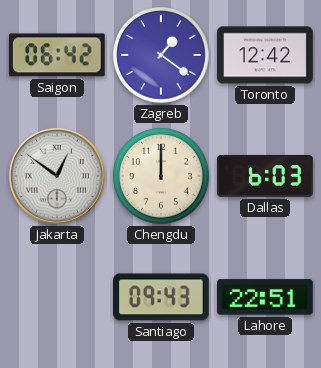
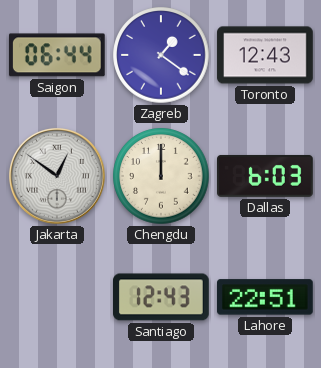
Saigon: 06:42 -> 06:44
Toronto: 12:42 -> 12:43
Santiago: 09:43 -> 12:43
